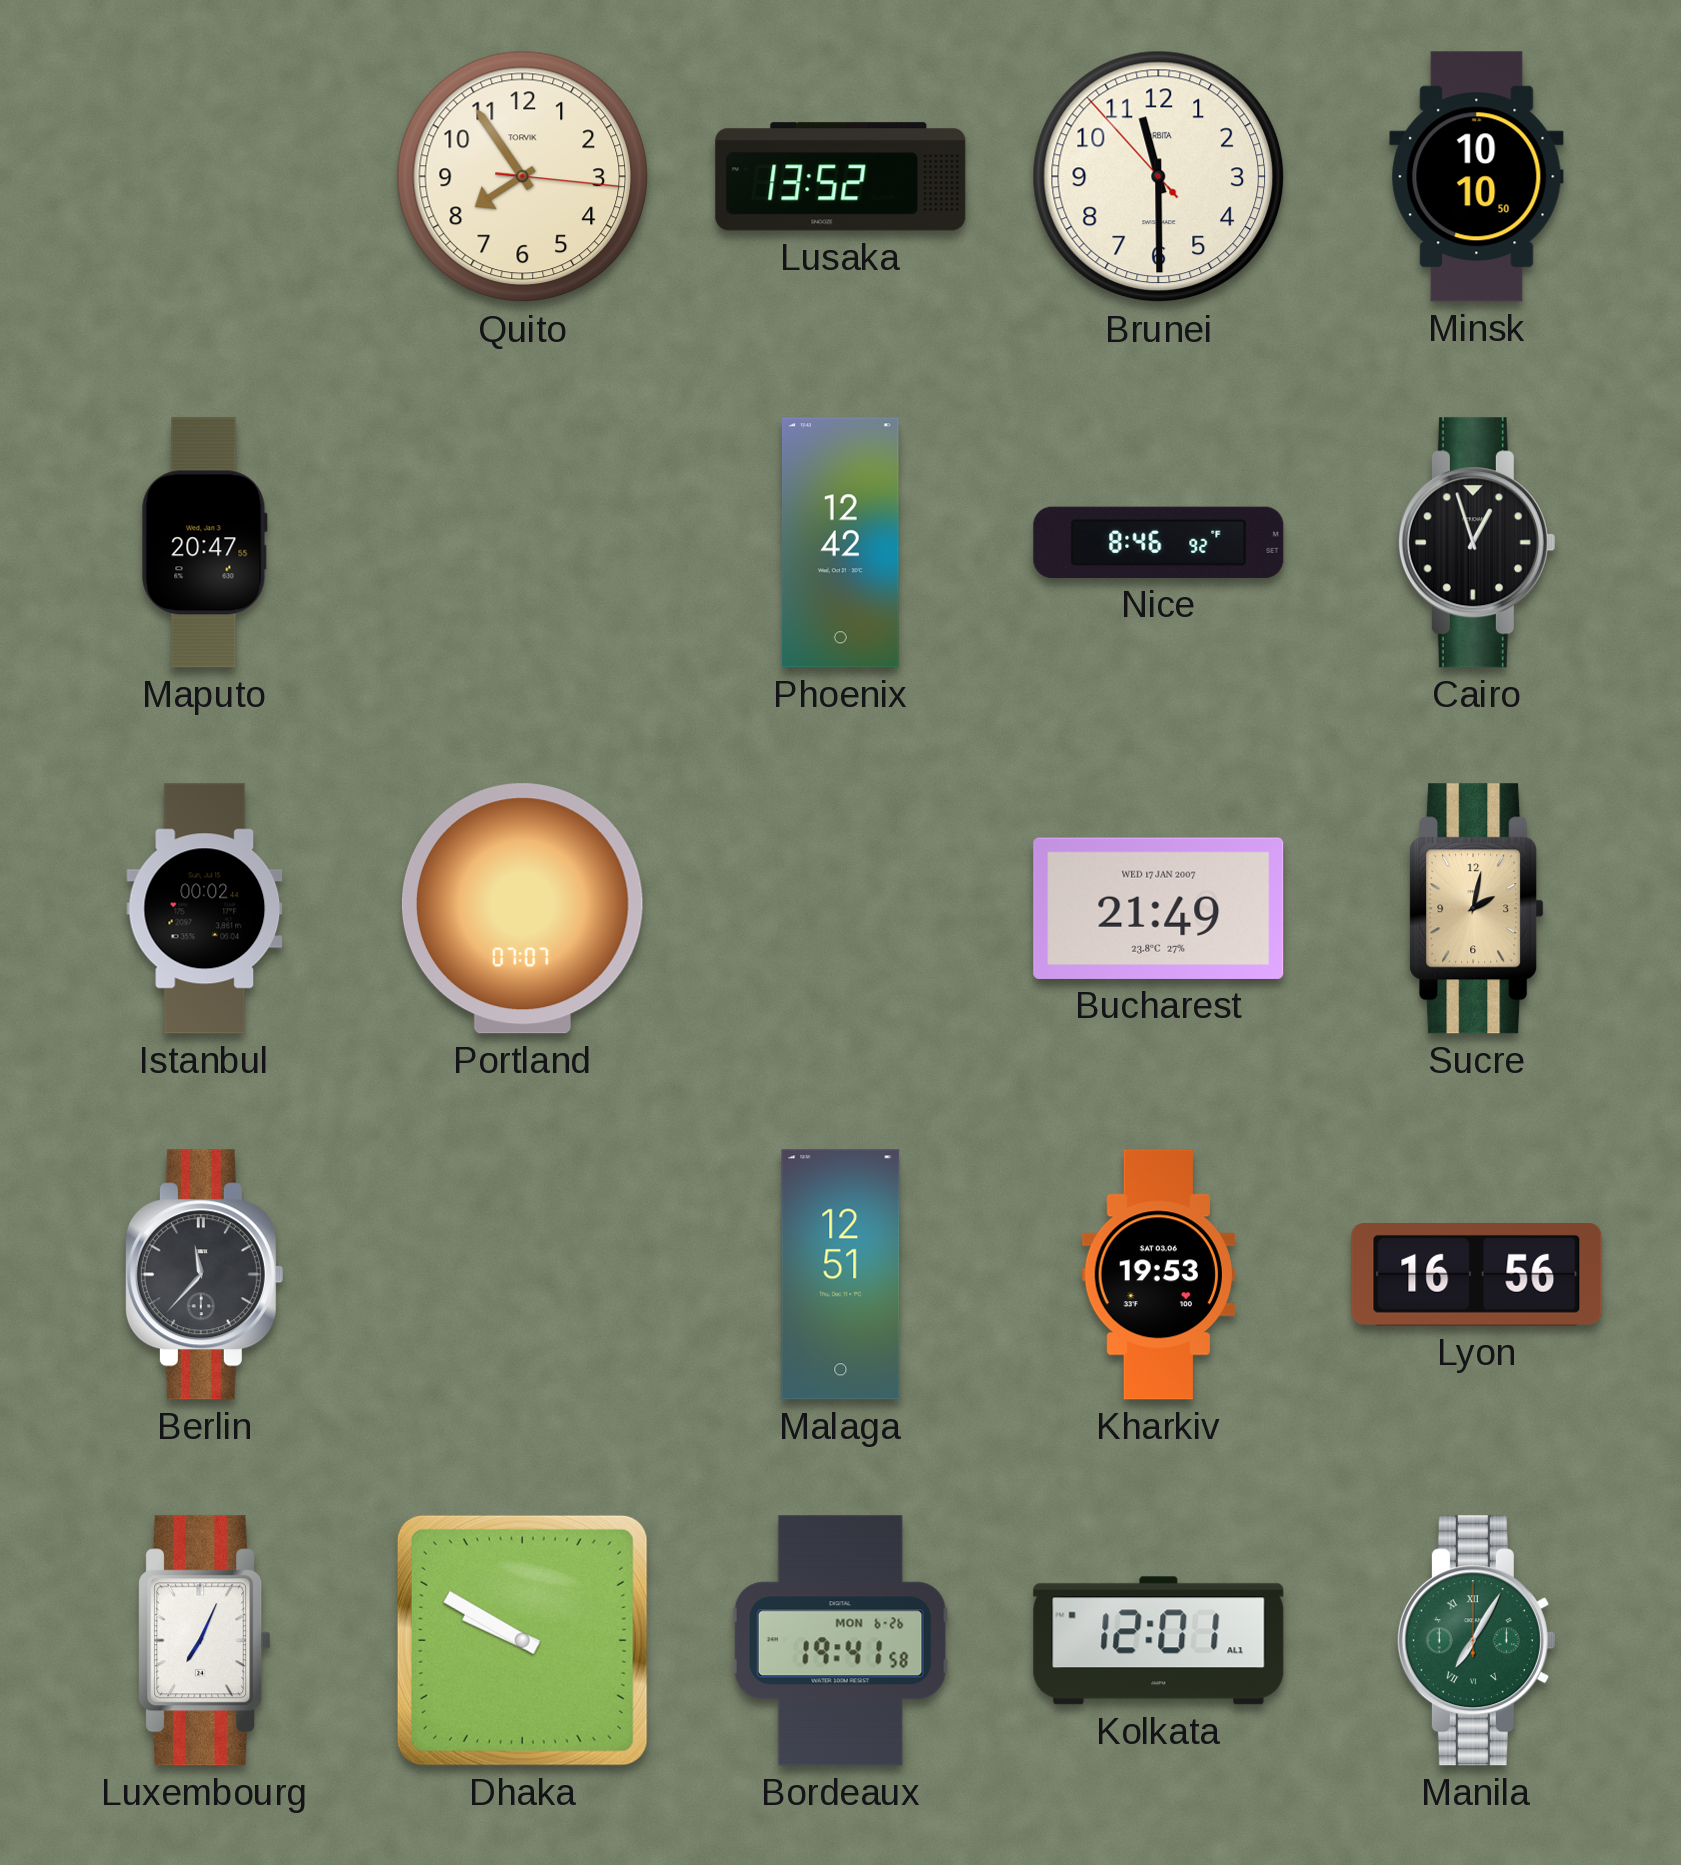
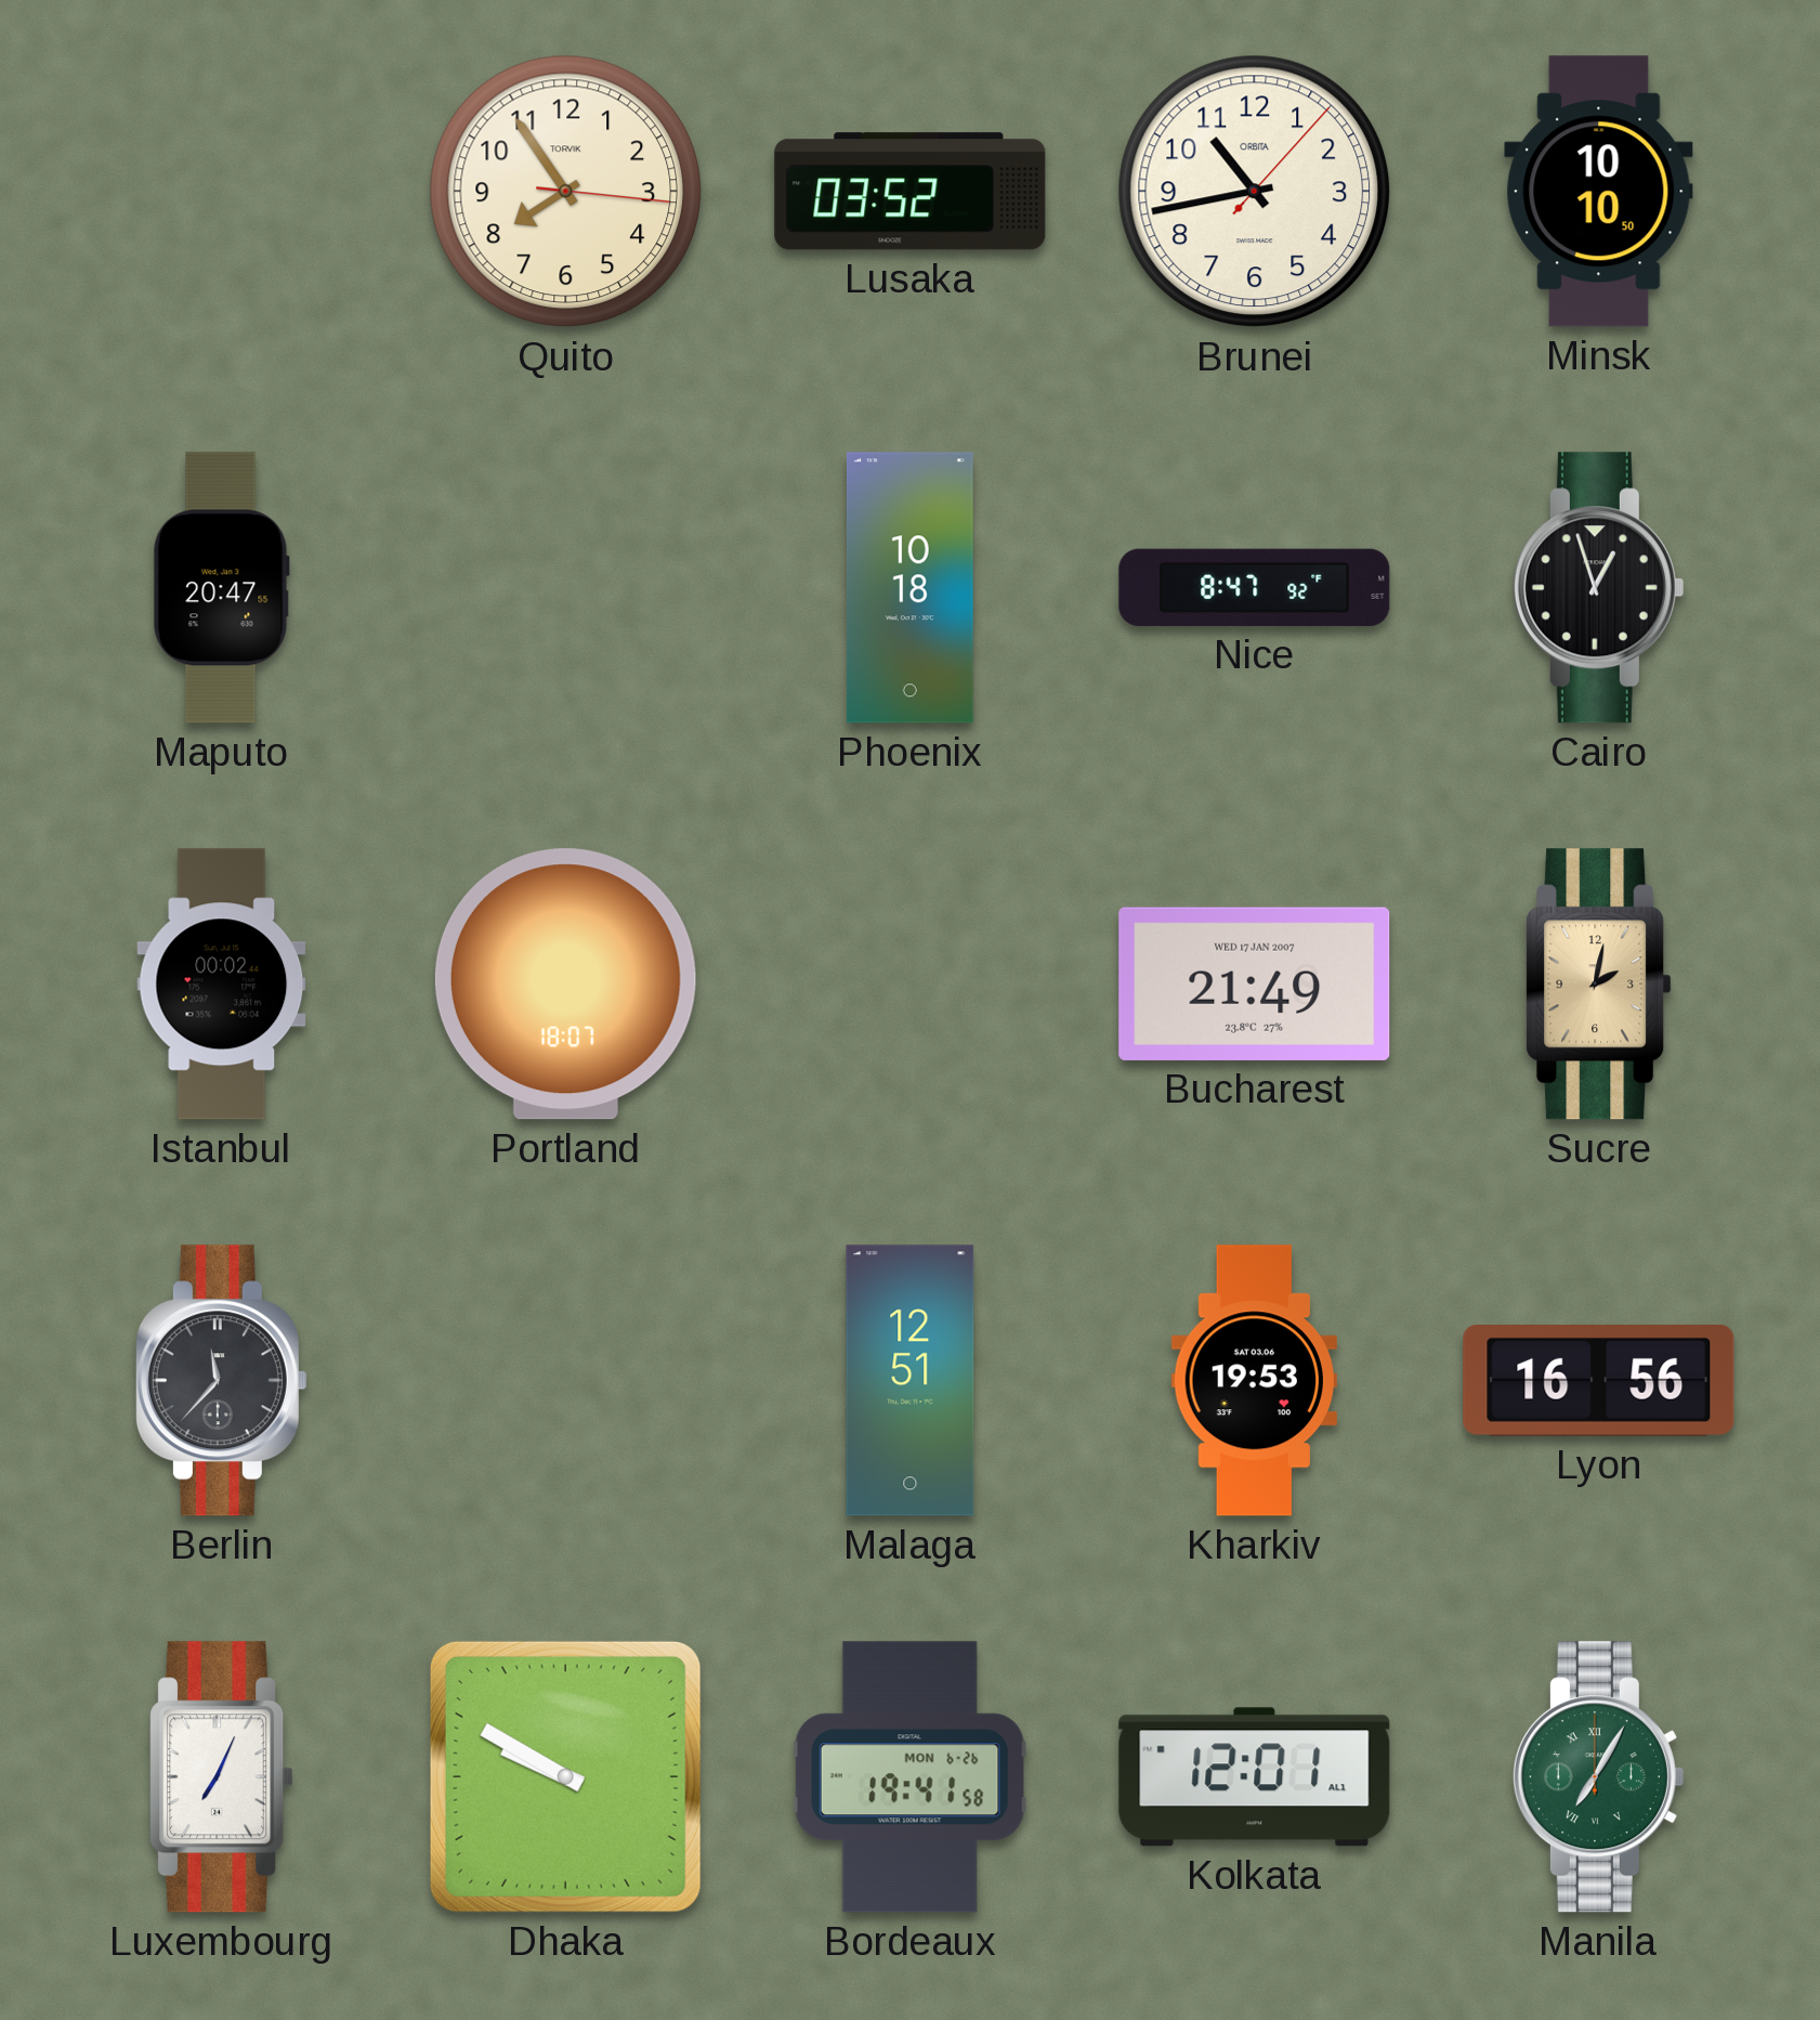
Lusaka: 13:52 -> 03:52
Brunei: 11:29 -> 10:43
Phoenix: 12:42 -> 10:18
Nice: 8:46 -> 8:47
Portland: 07:07 -> 18:07
